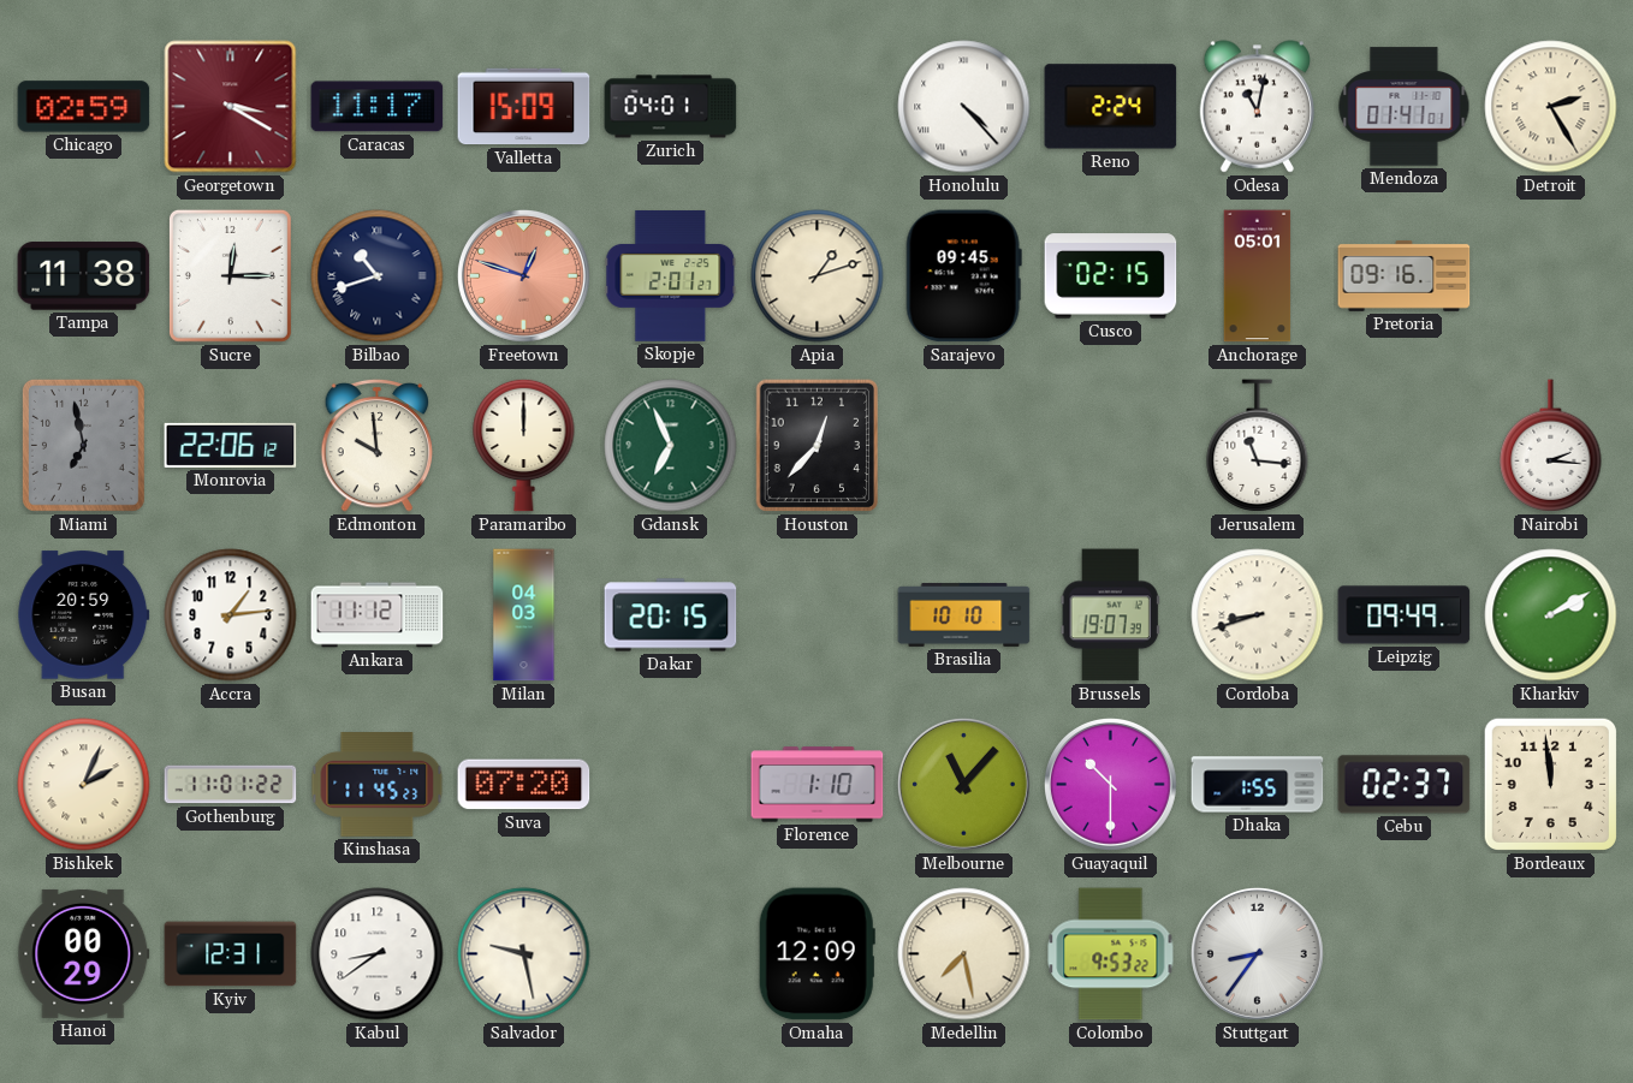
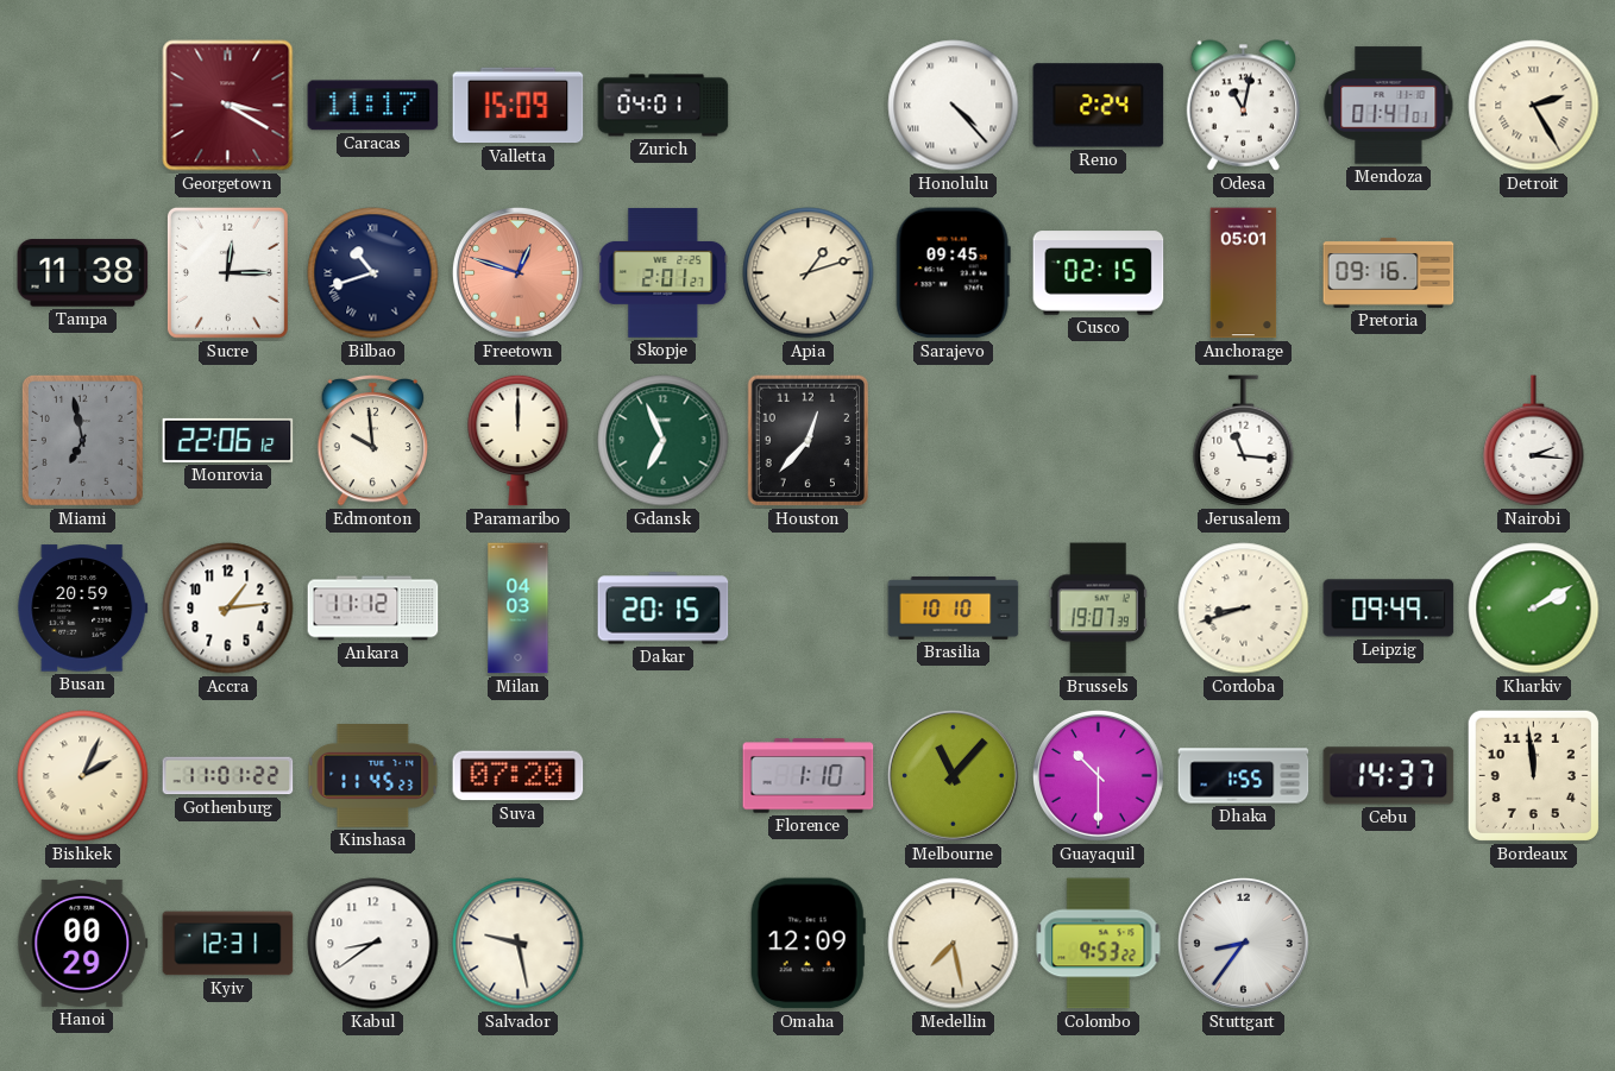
Chicago: 02:59 -> none
Cebu: 02:37 -> 14:37
